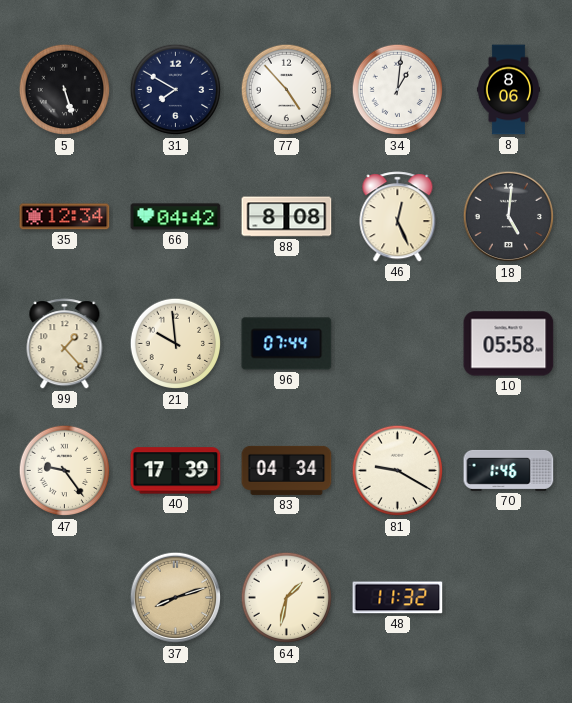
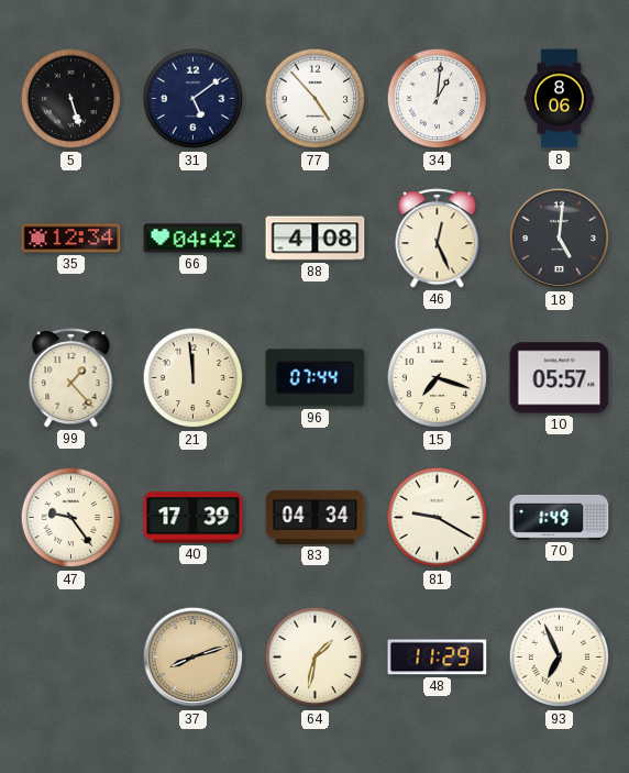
31: 7:50 -> 5:09
88: 8:08 -> 4:08
21: 9:59 -> 11:59
15: none -> 7:18
10: 05:58 -> 05:57
70: 1:46 -> 1:49
48: 11:32 -> 11:29
93: none -> 6:56
